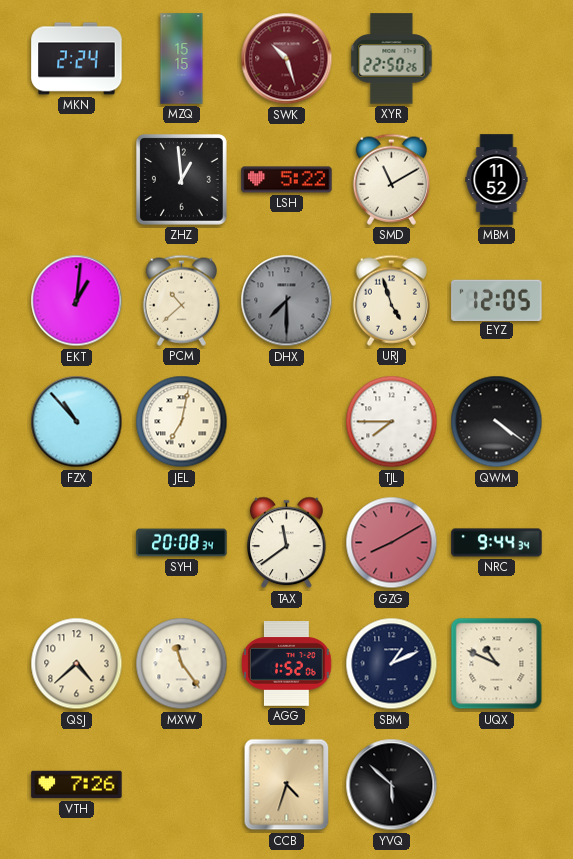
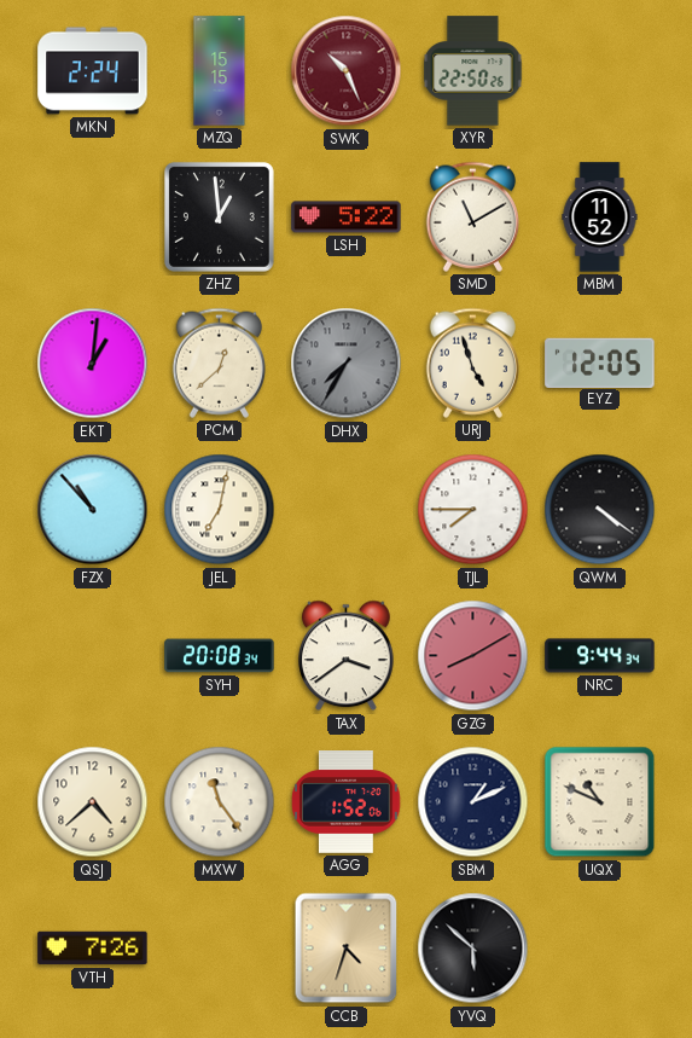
SWK: 10:27 -> 10:26
PCM: 10:38 -> 12:38
DHX: 7:30 -> 7:35
TAX: 11:39 -> 3:39
